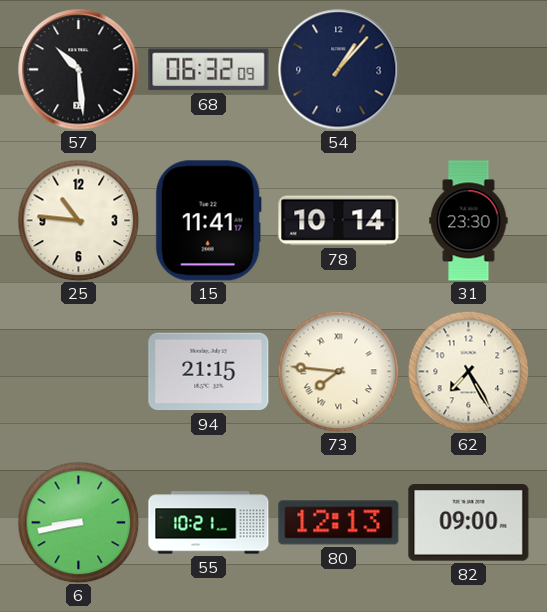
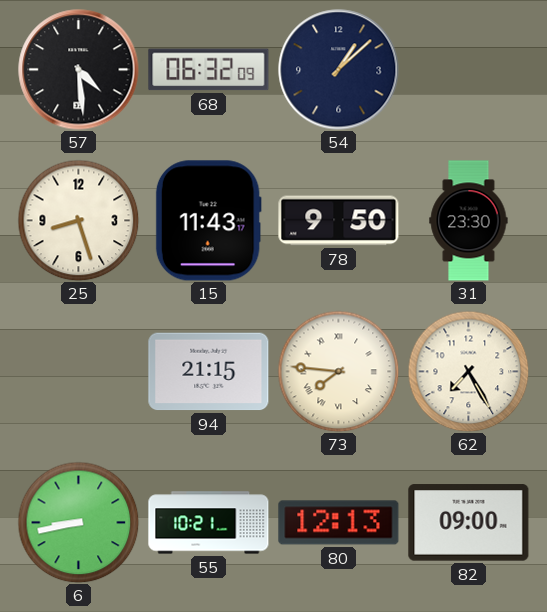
57: 10:29 -> 4:29
54: 1:07 -> 1:08
25: 10:46 -> 8:27
15: 11:41 -> 11:43
78: 10:14 -> 9:50
